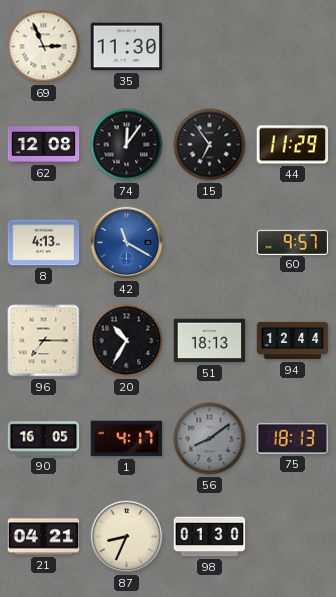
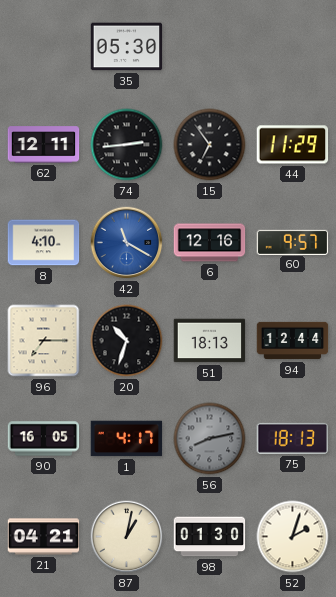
69: 2:56 -> none
35: 11:30 -> 05:30
62: 12:08 -> 12:11
74: 12:06 -> 2:44
8: 4:13 -> 4:10
6: none -> 12:16
20: 10:35 -> 10:33
56: 8:09 -> 8:13
87: 8:34 -> 1:02
52: none -> 2:03
